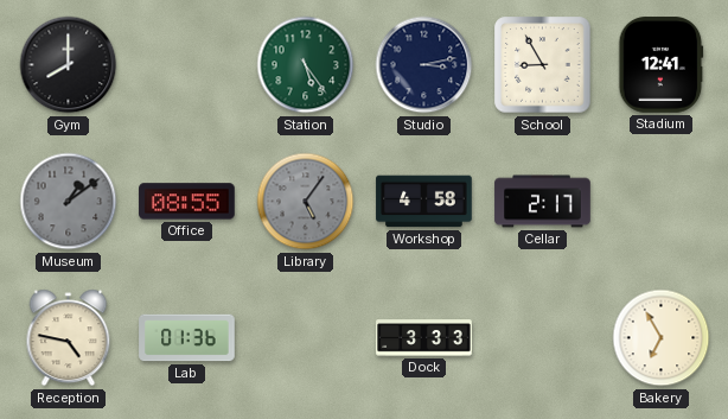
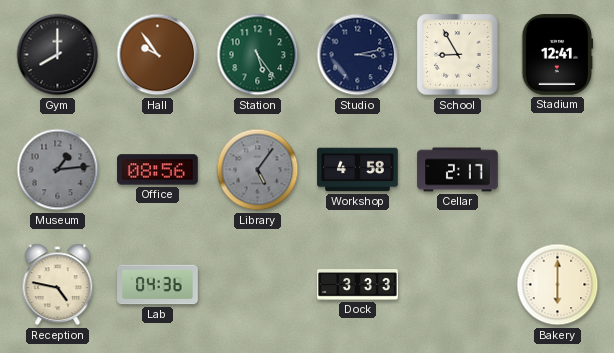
Hall: none -> 9:54
Museum: 1:09 -> 1:14
Office: 08:55 -> 08:56
Lab: 01:36 -> 04:36
Bakery: 6:55 -> 6:00
